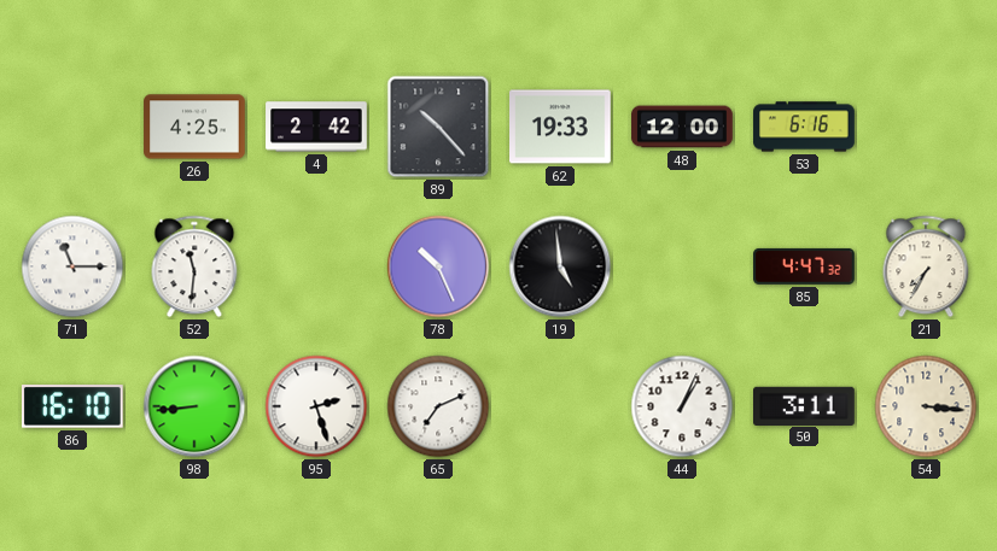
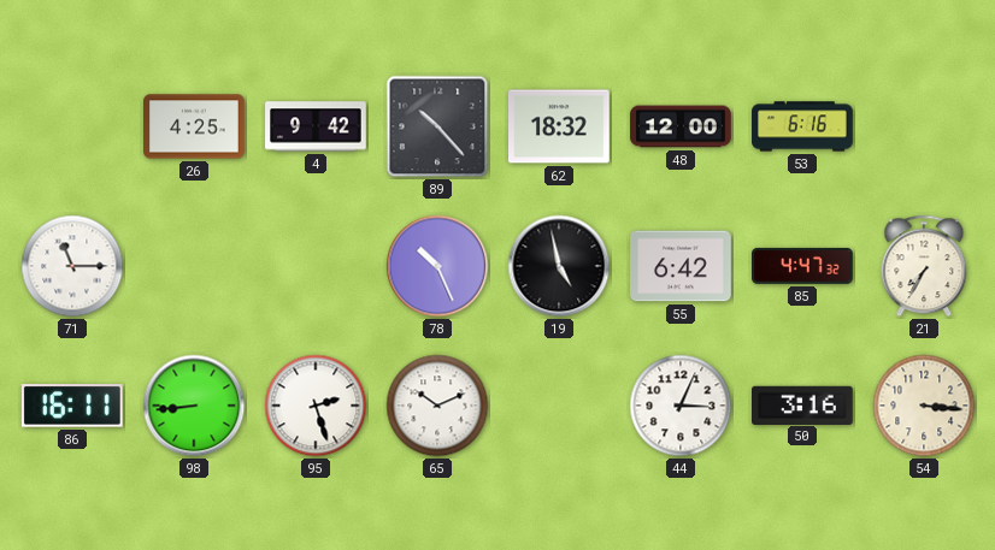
4: 2:42 -> 9:42
62: 19:33 -> 18:32
52: 11:31 -> none
19: 4:59 -> 4:58
55: none -> 6:42
86: 16:10 -> 16:11
65: 7:11 -> 10:11
44: 1:04 -> 3:04
50: 3:11 -> 3:16
